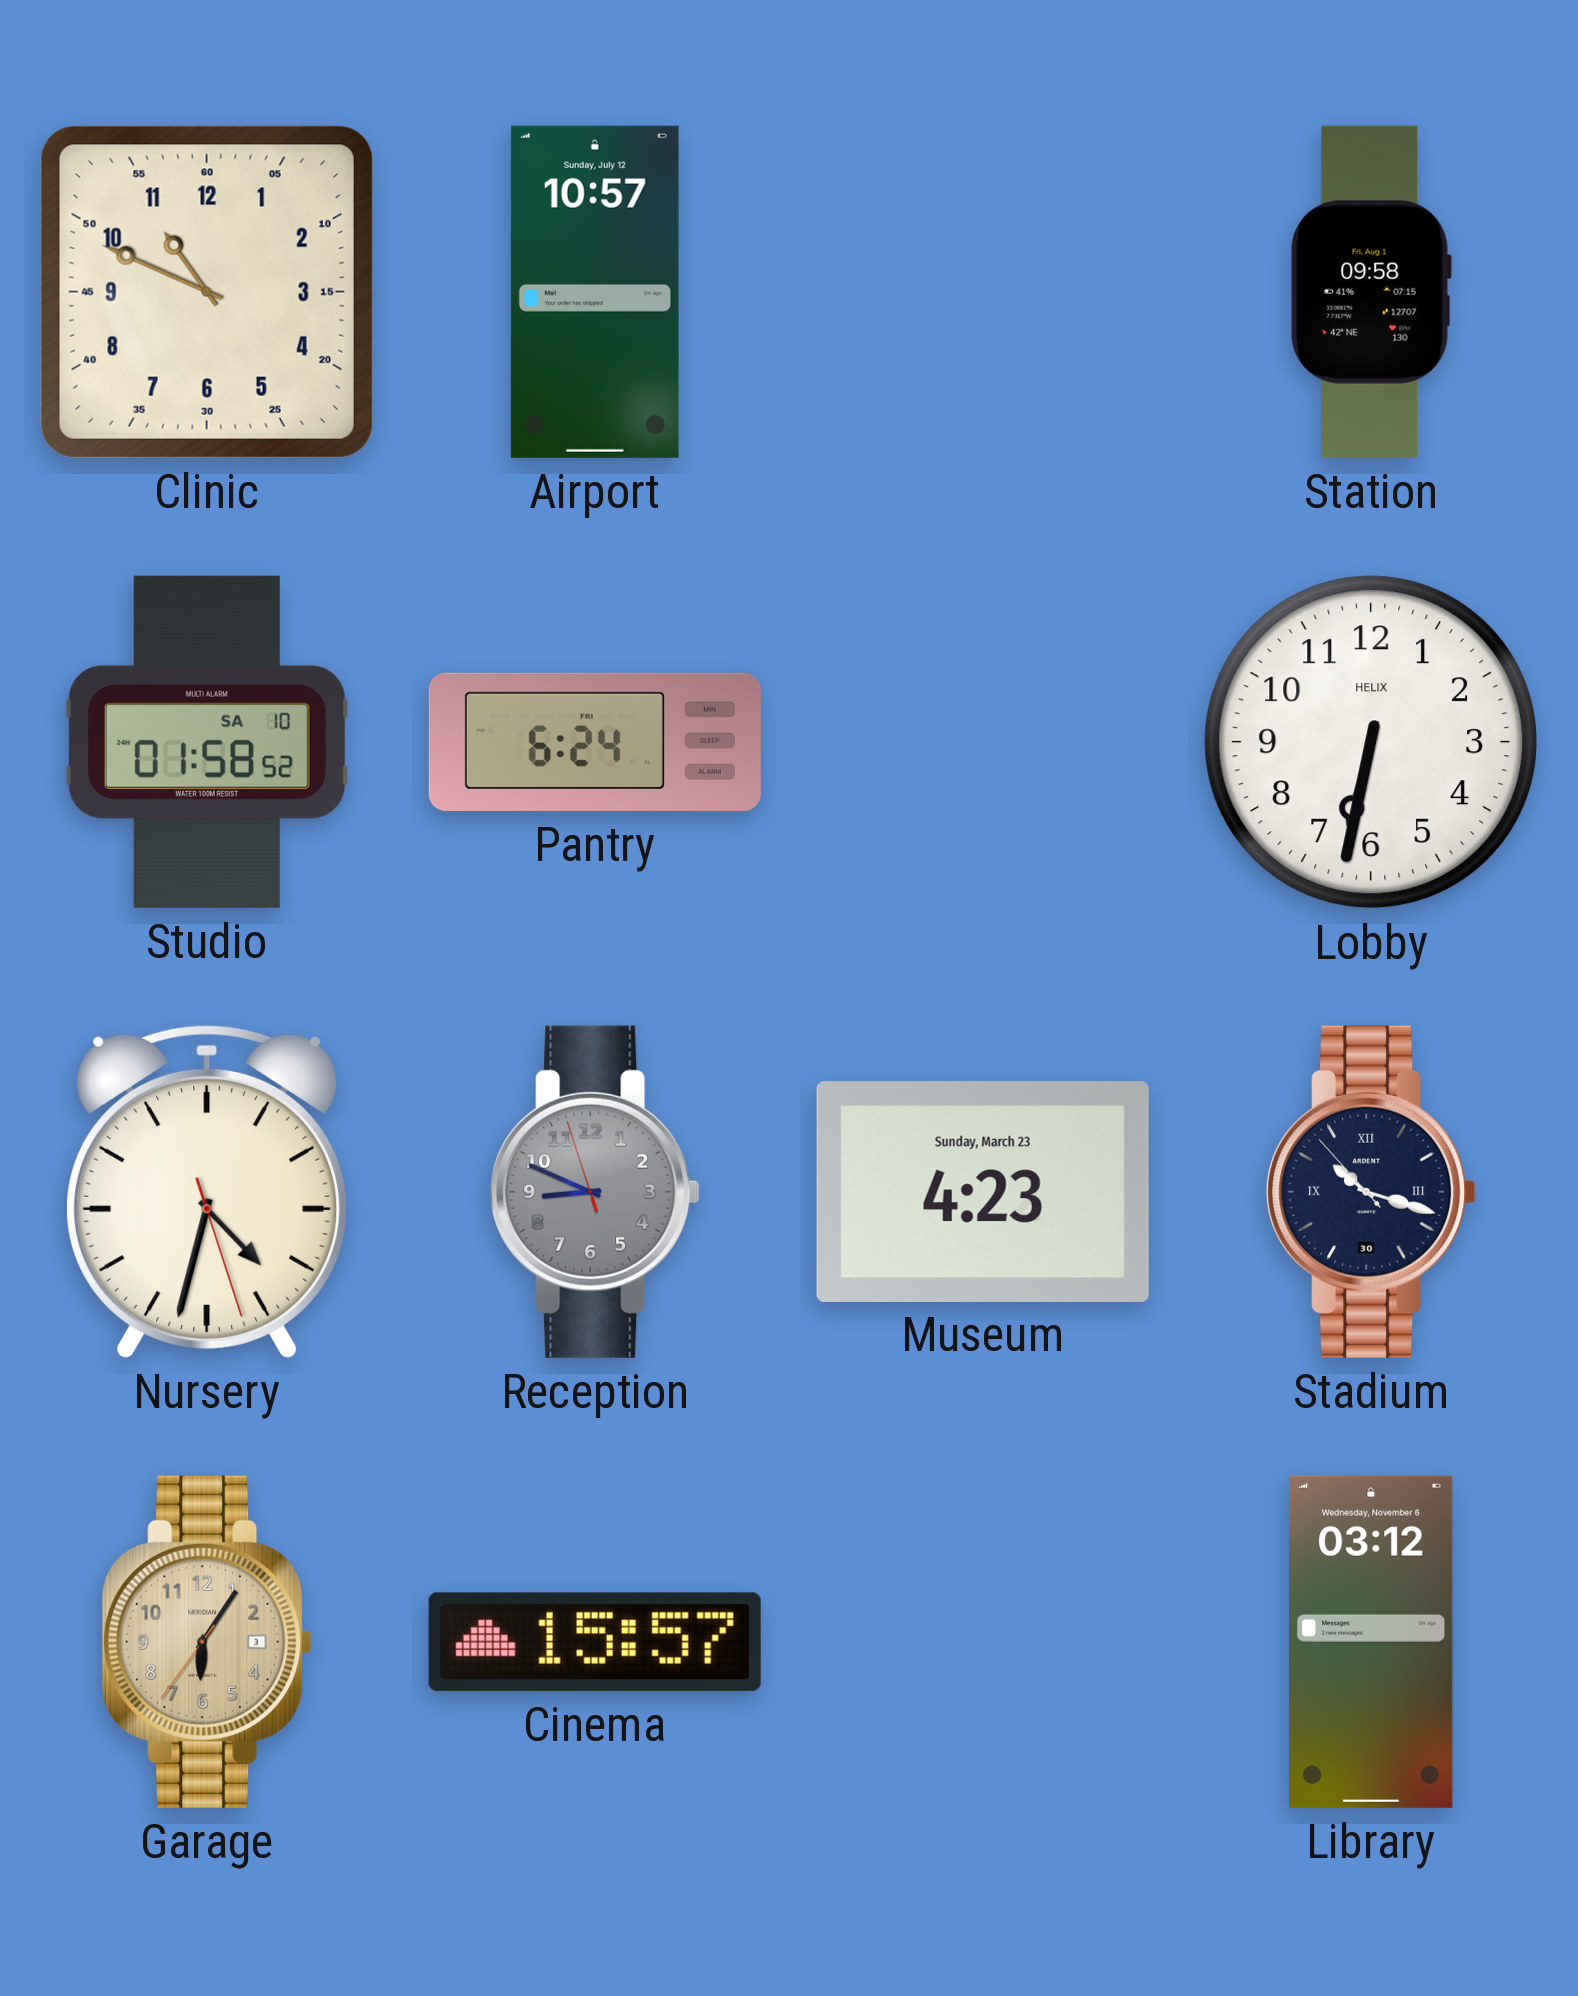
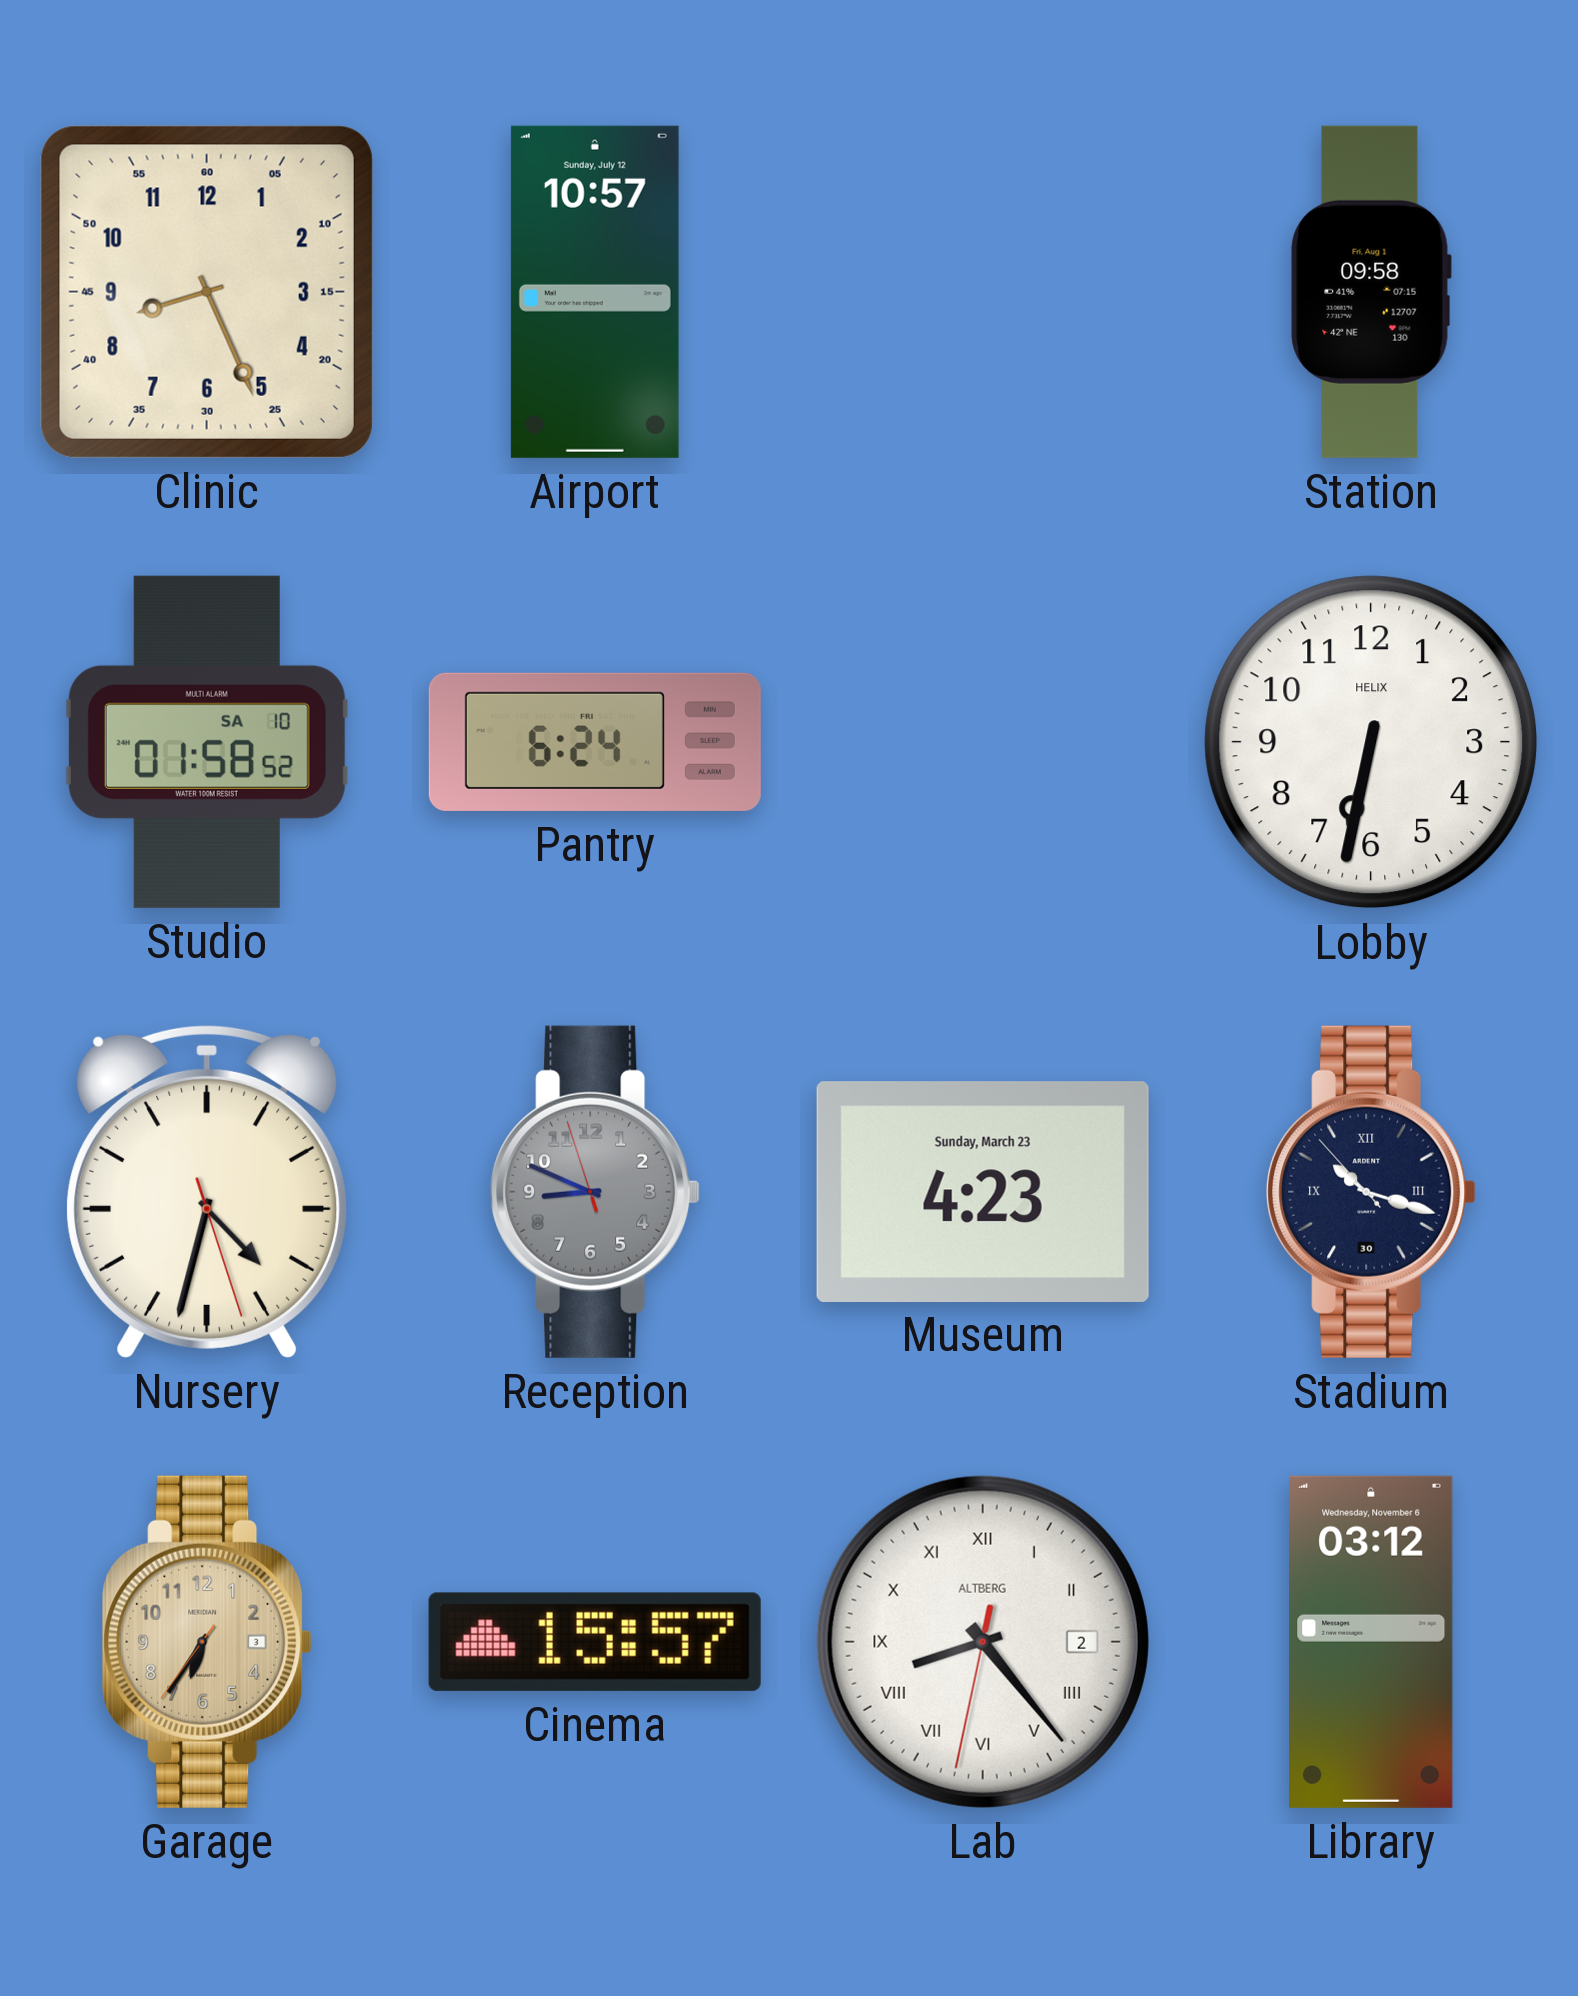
Clinic: 10:49 -> 8:26
Garage: 6:05 -> 6:35
Lab: none -> 8:23
